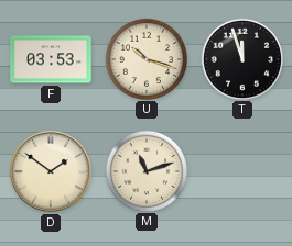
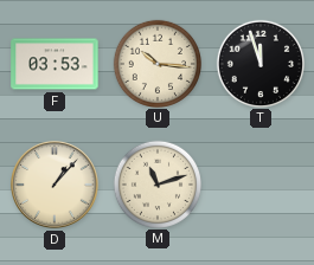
U: 10:18 -> 10:16
D: 1:51 -> 1:07
